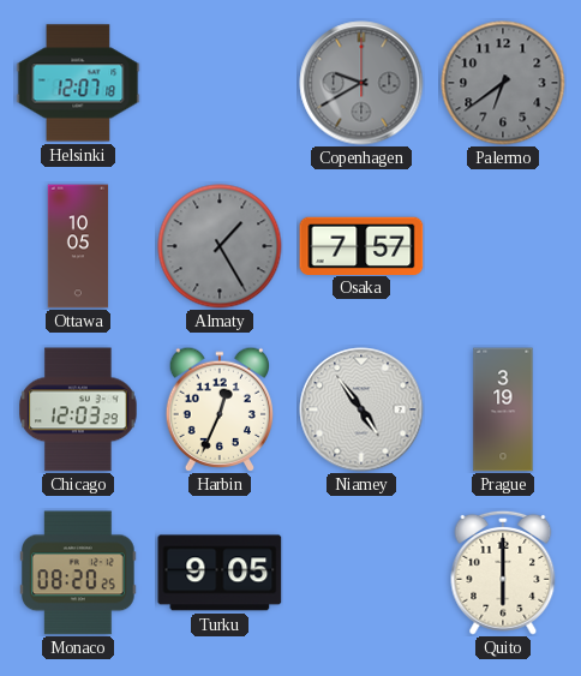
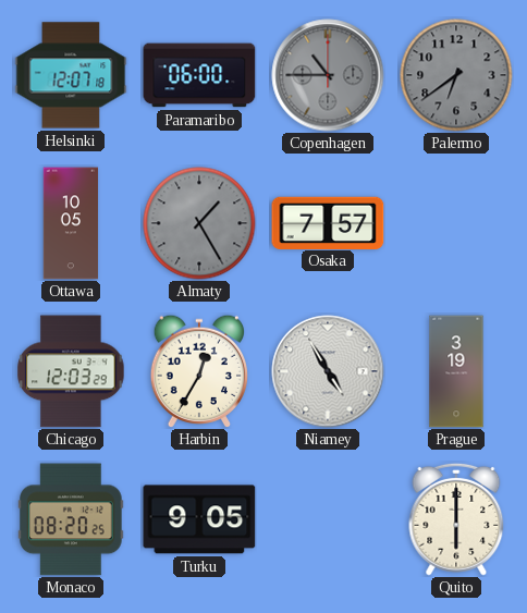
Paramaribo: none -> 06:00
Copenhagen: 9:40 -> 10:45
Harbin: 12:34 -> 12:35
Niamey: 4:54 -> 4:55
